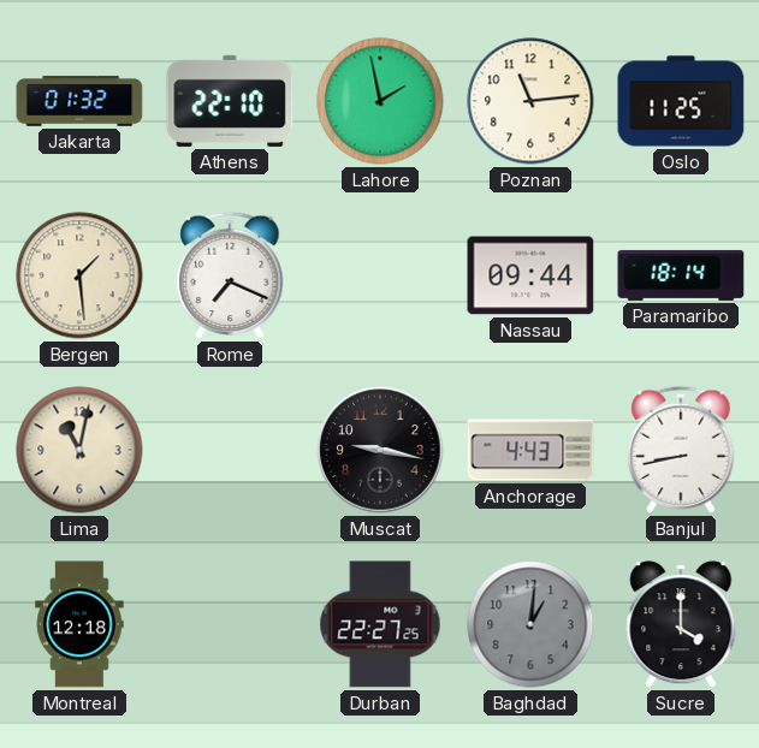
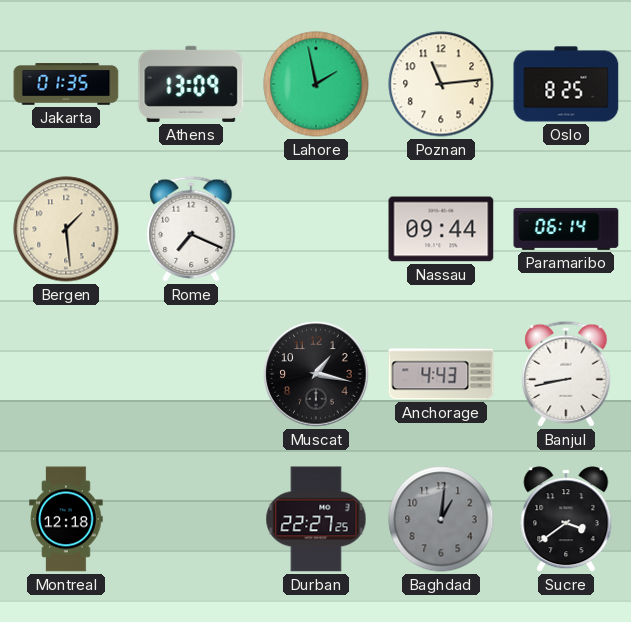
Jakarta: 01:32 -> 01:35
Athens: 22:10 -> 13:09
Oslo: 11:25 -> 8:25
Paramaribo: 18:14 -> 06:14
Lima: 11:02 -> none
Muscat: 9:17 -> 1:17
Sucre: 4:00 -> 3:39
